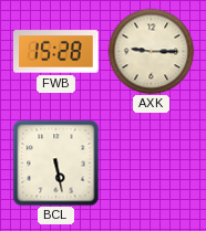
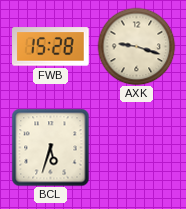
AXK: 9:15 -> 9:18
BCL: 5:28 -> 5:33
